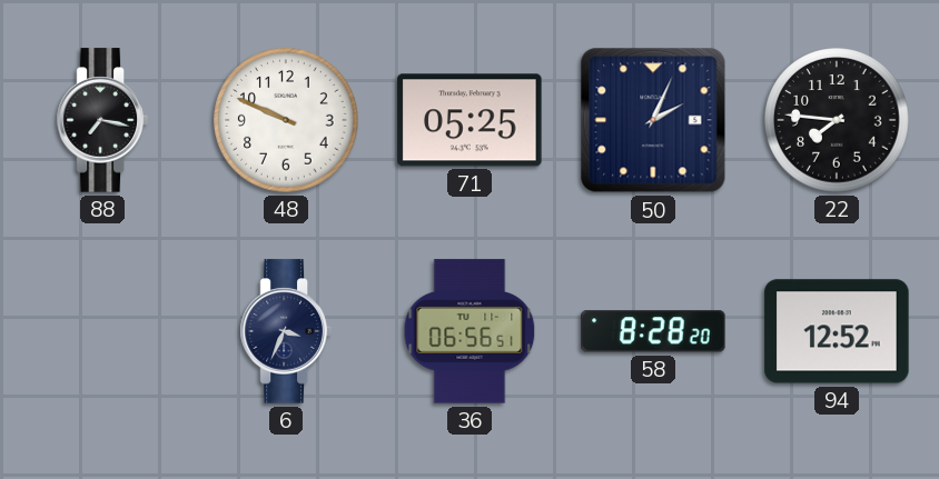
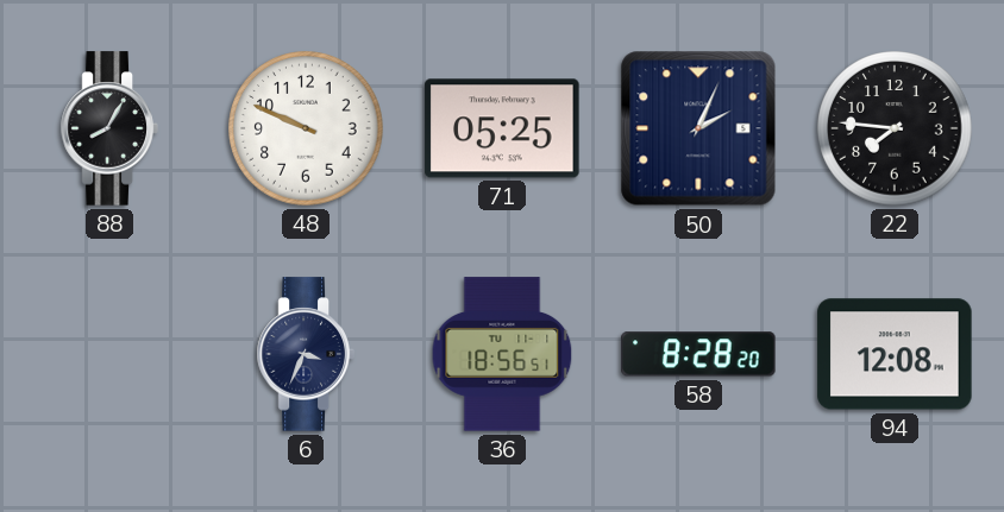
88: 7:17 -> 8:05
36: 06:56 -> 18:56
94: 12:52 -> 12:08
